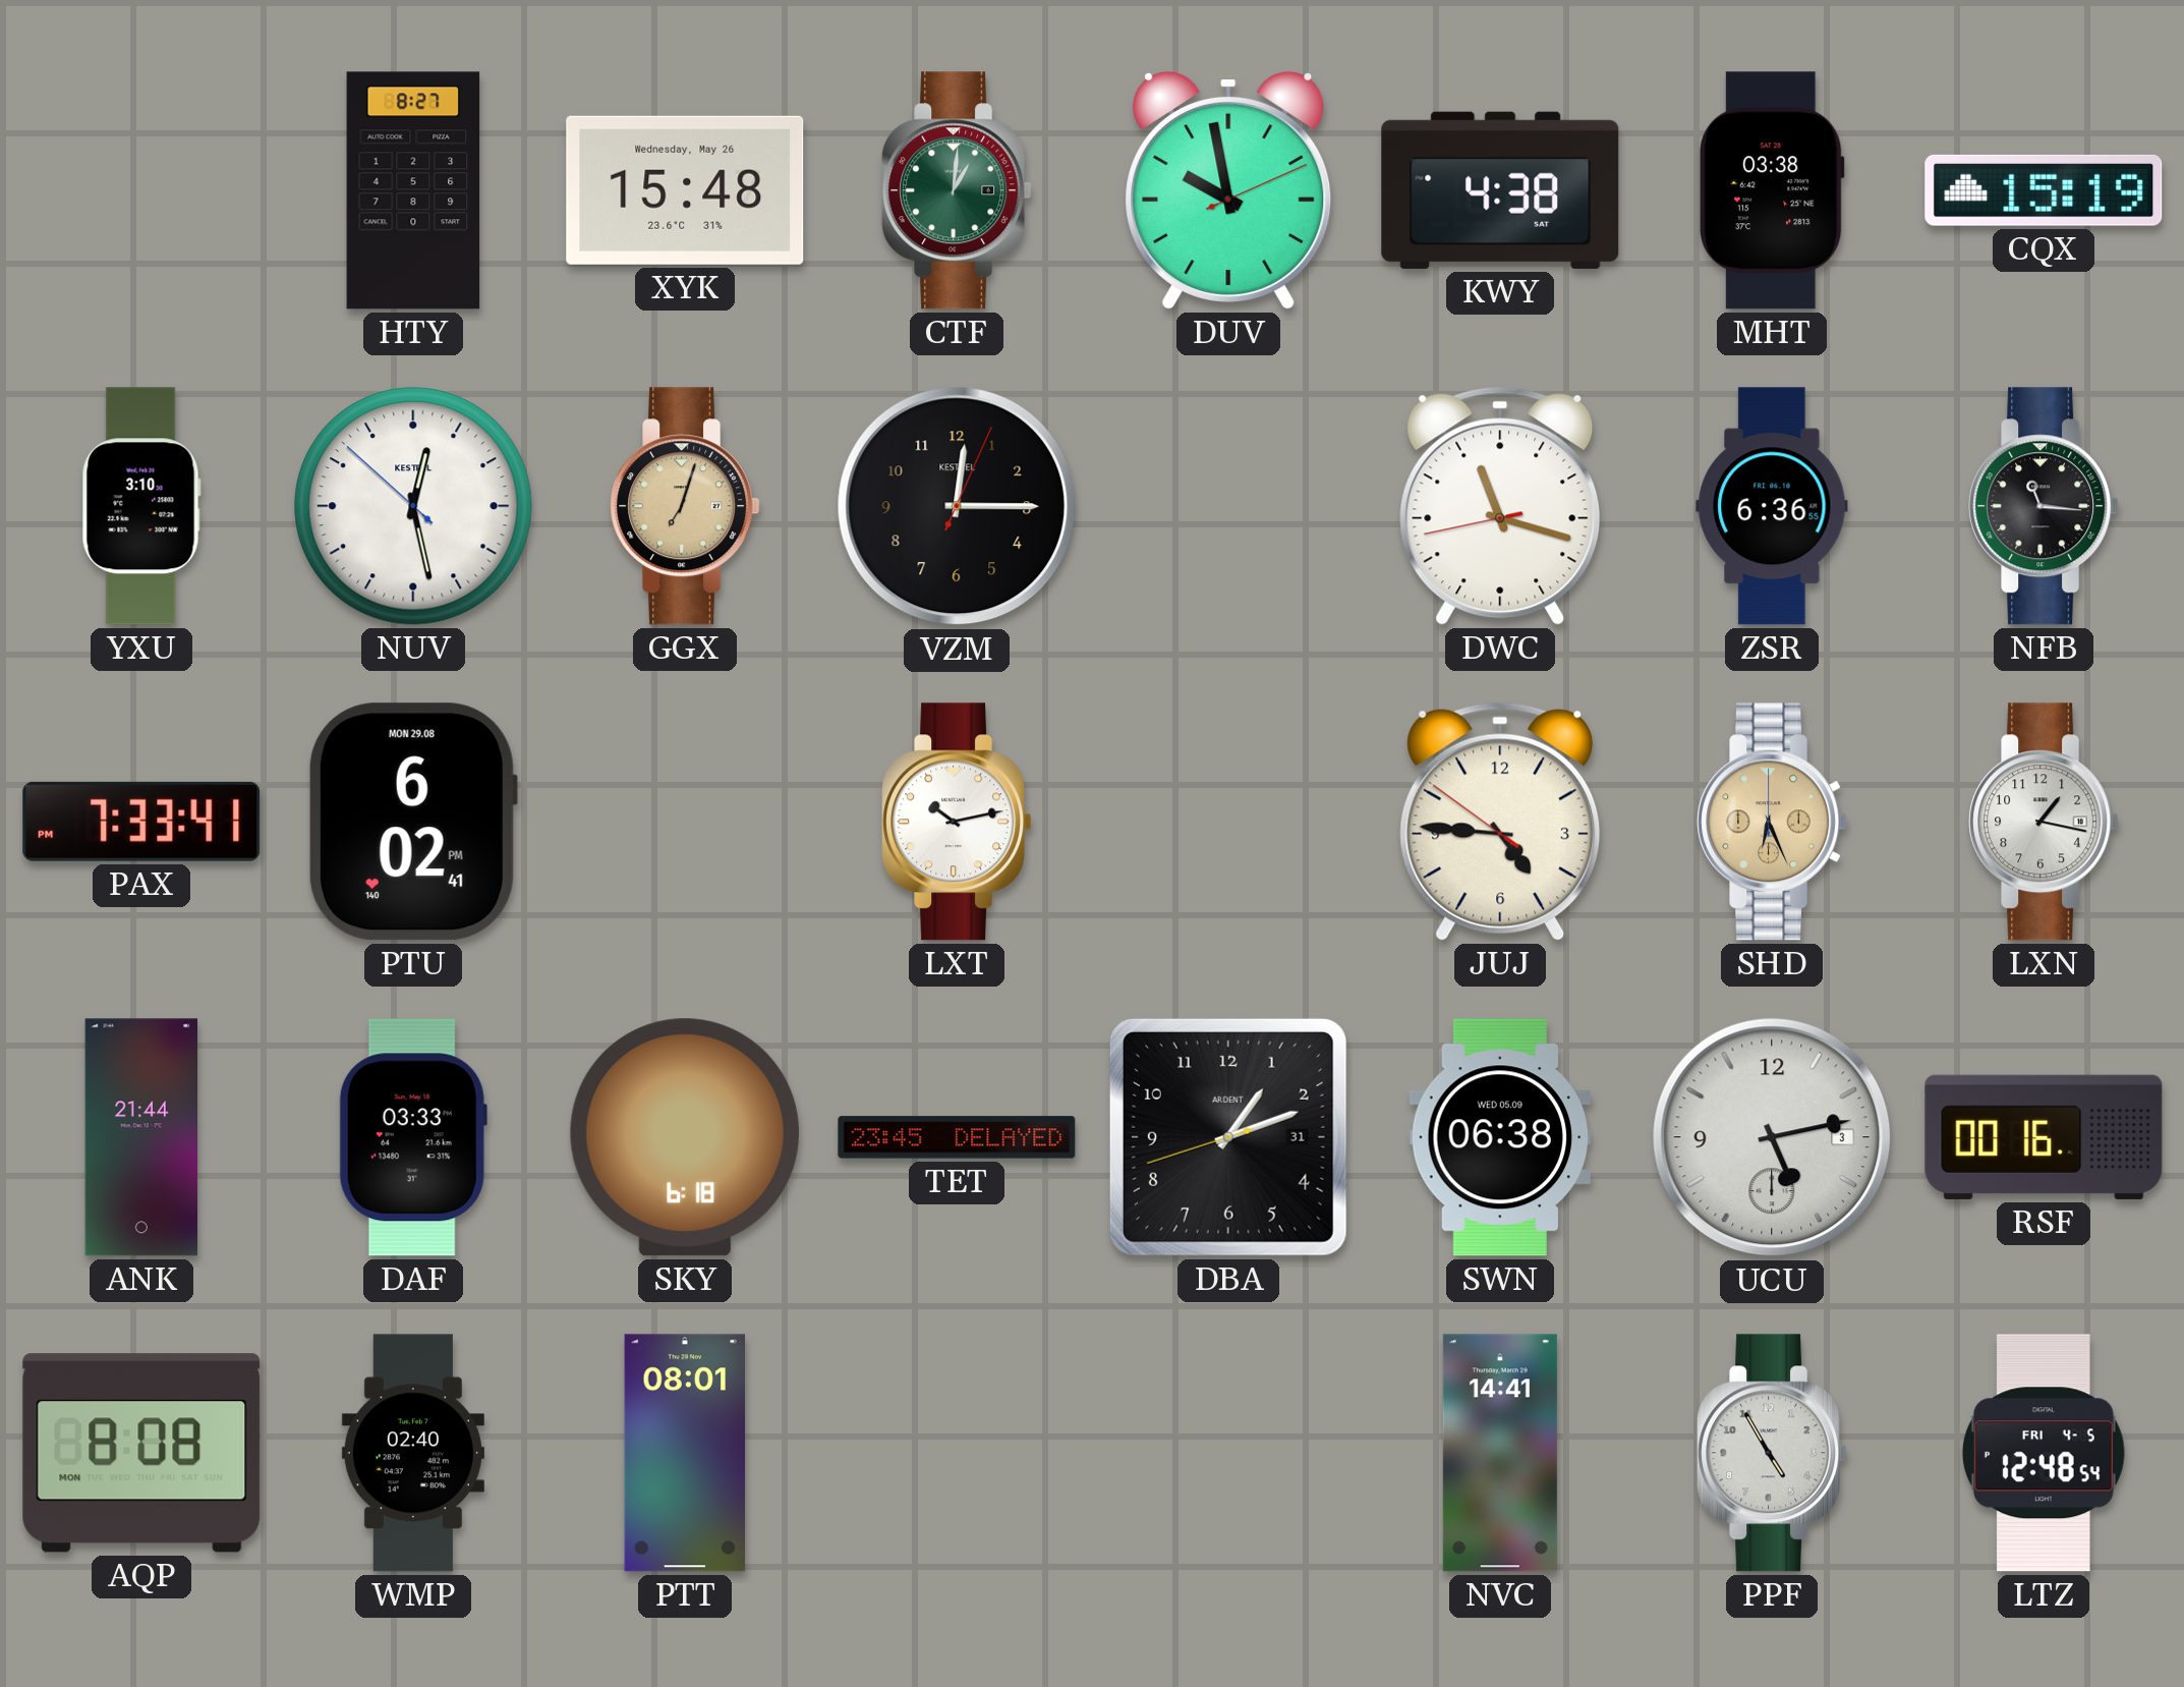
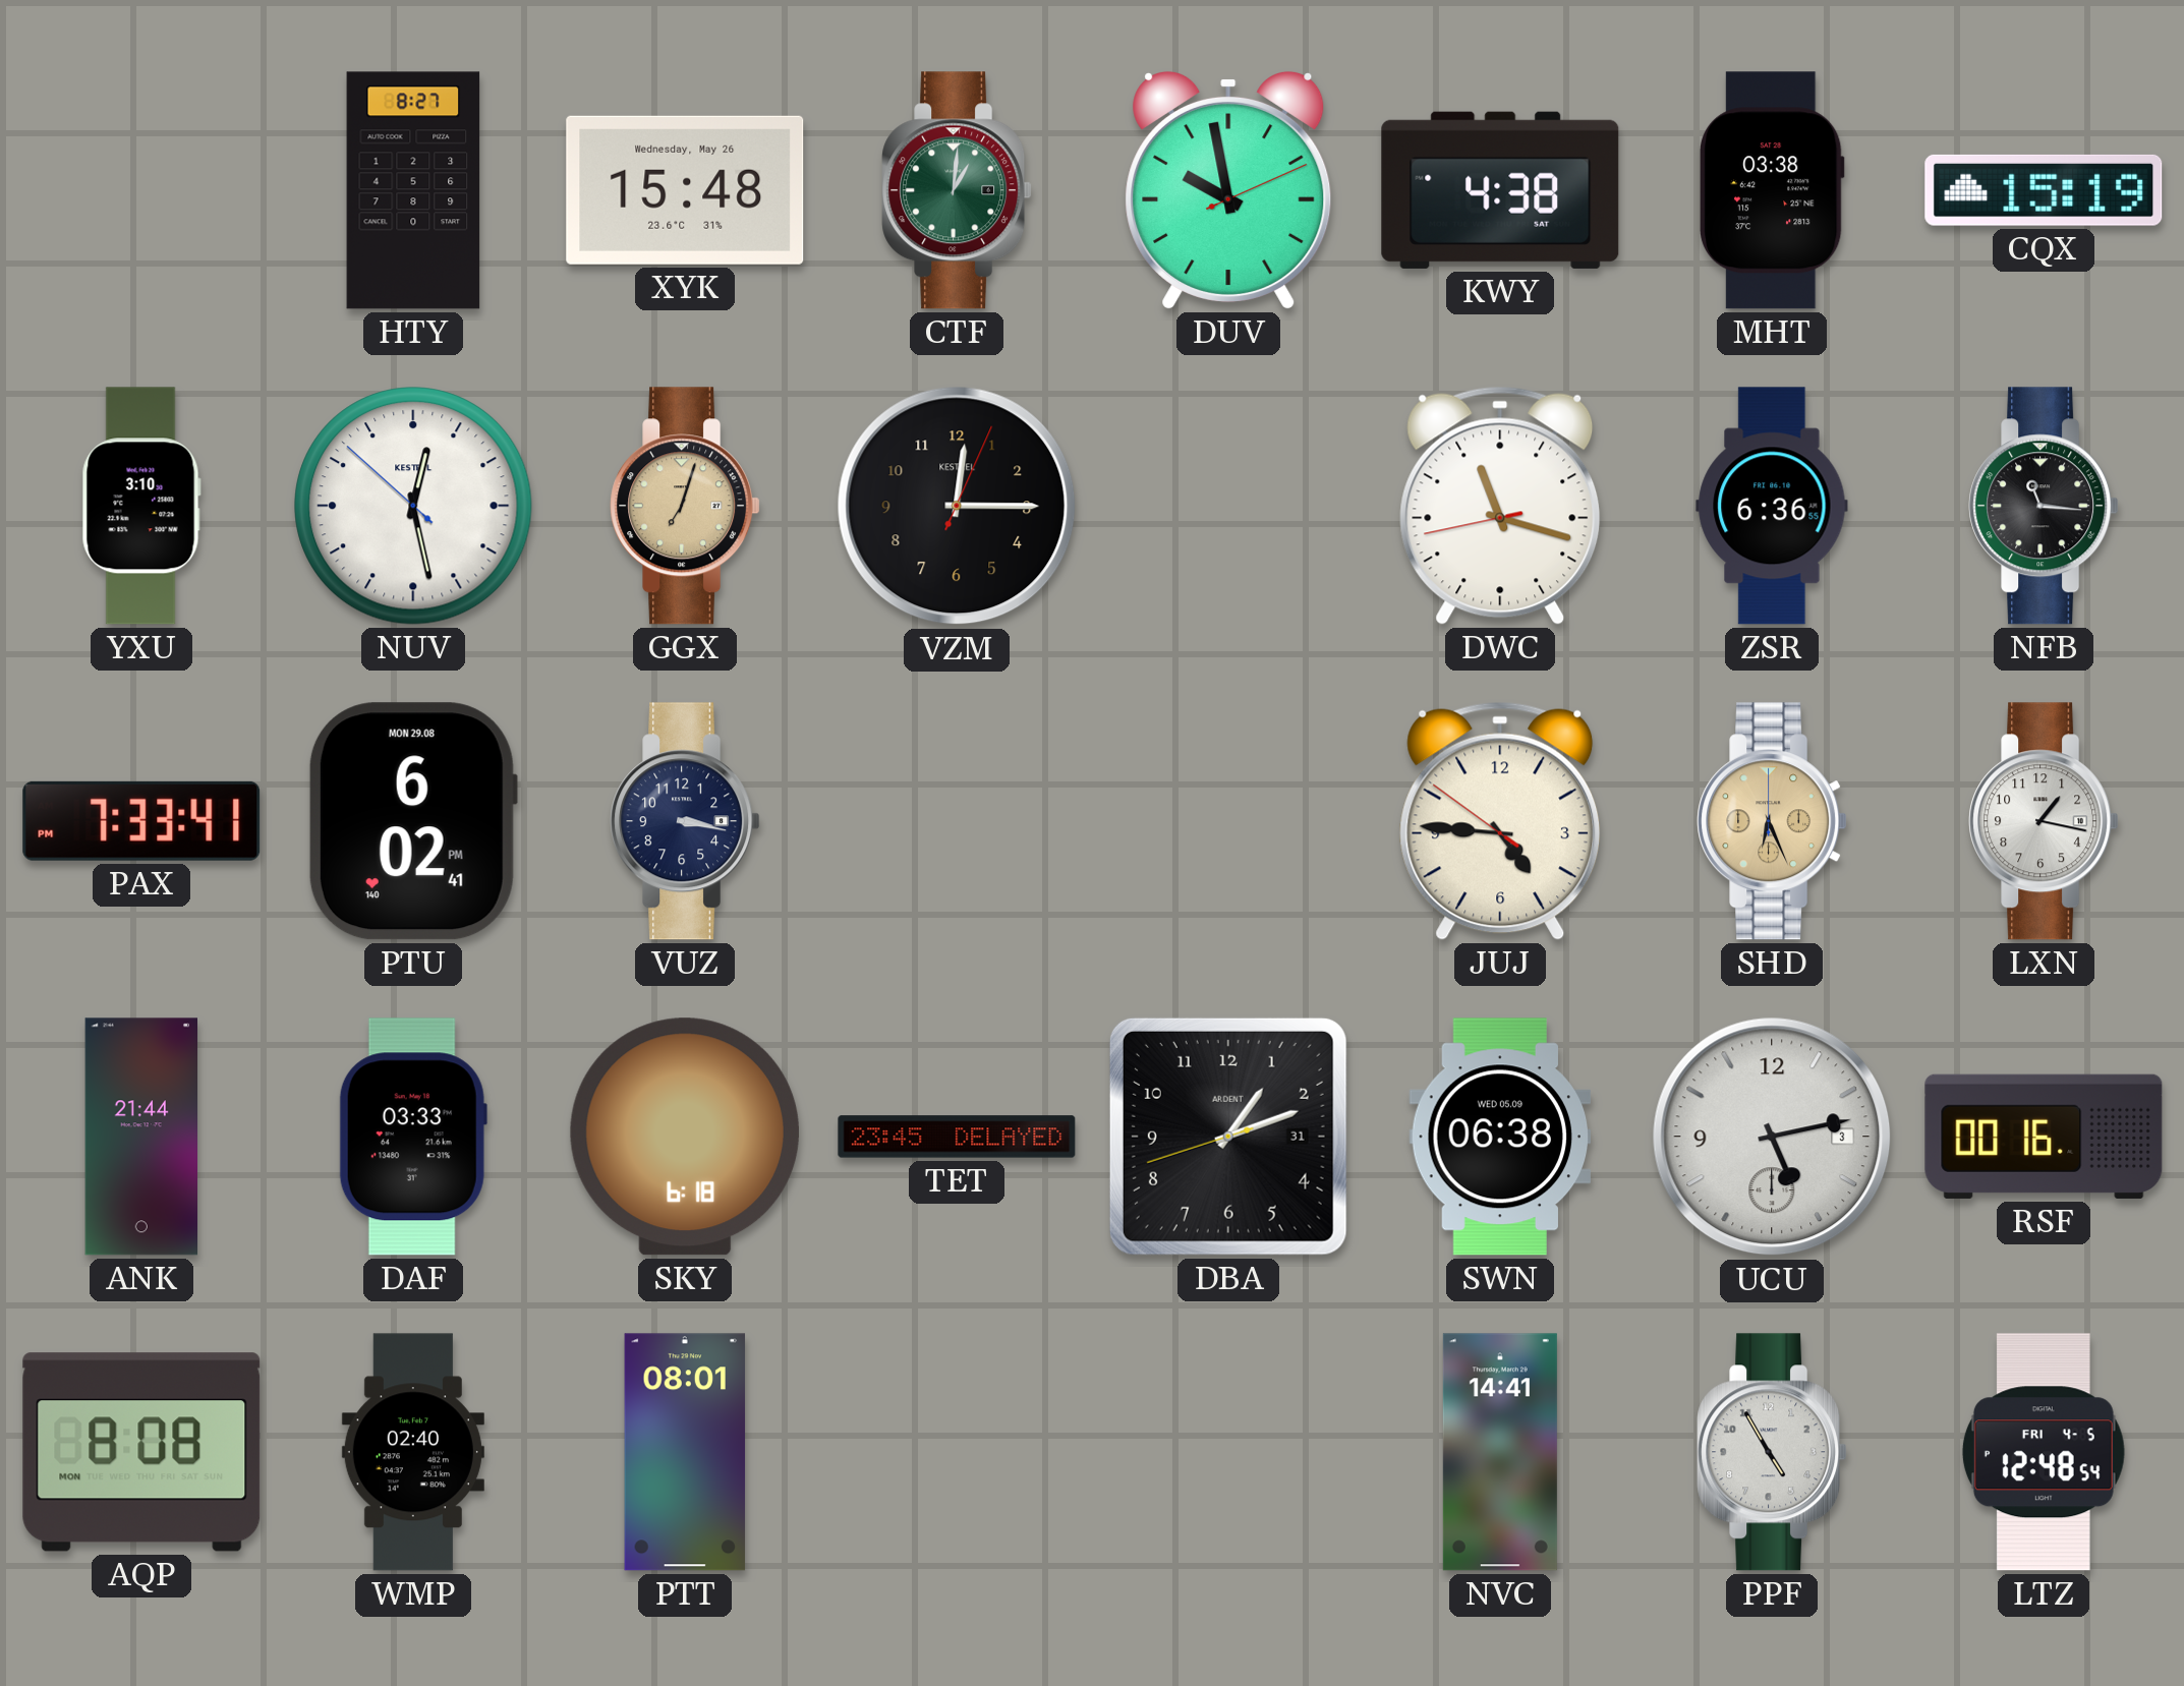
VUZ: none -> 3:17
LXT: 10:13 -> none
